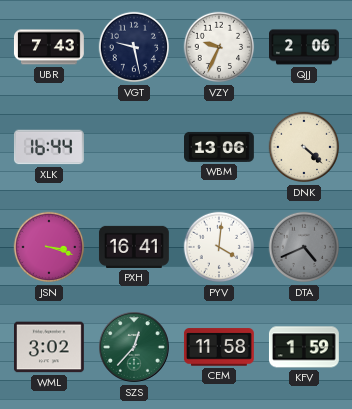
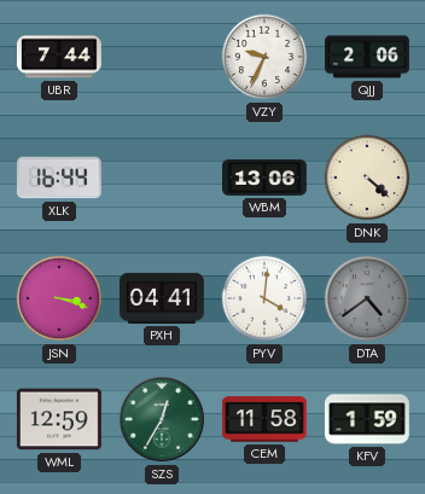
UBR: 7:43 -> 7:44
VGT: 9:28 -> none
PXH: 16:41 -> 04:41
DTA: 4:41 -> 4:39
WML: 3:02 -> 12:59
SZS: 12:37 -> 12:35
